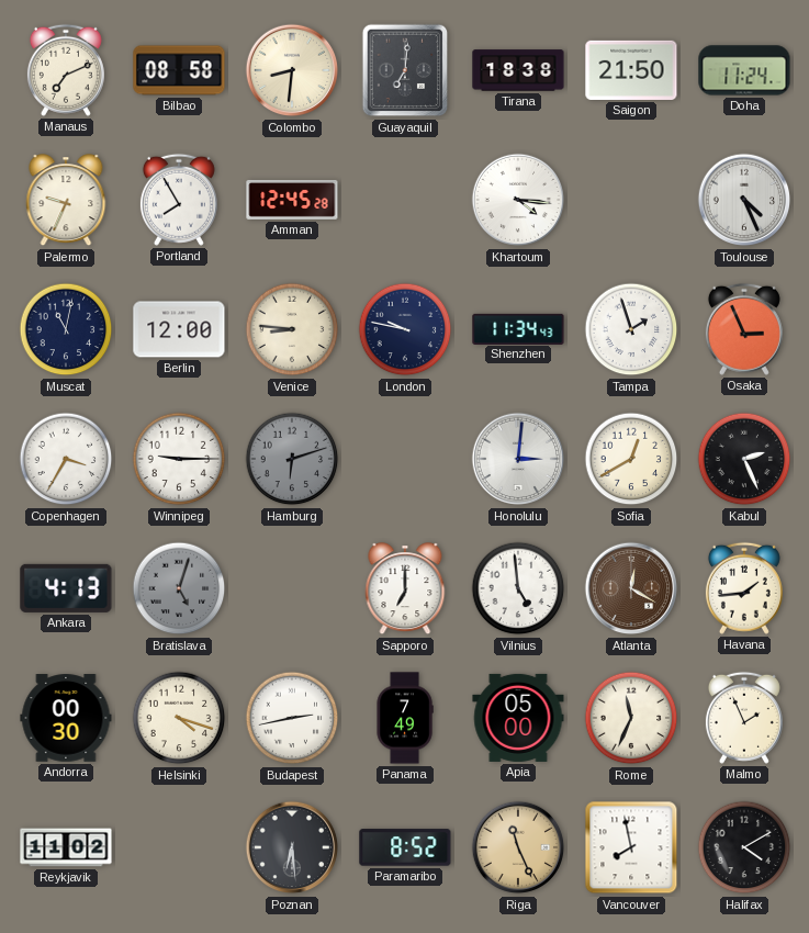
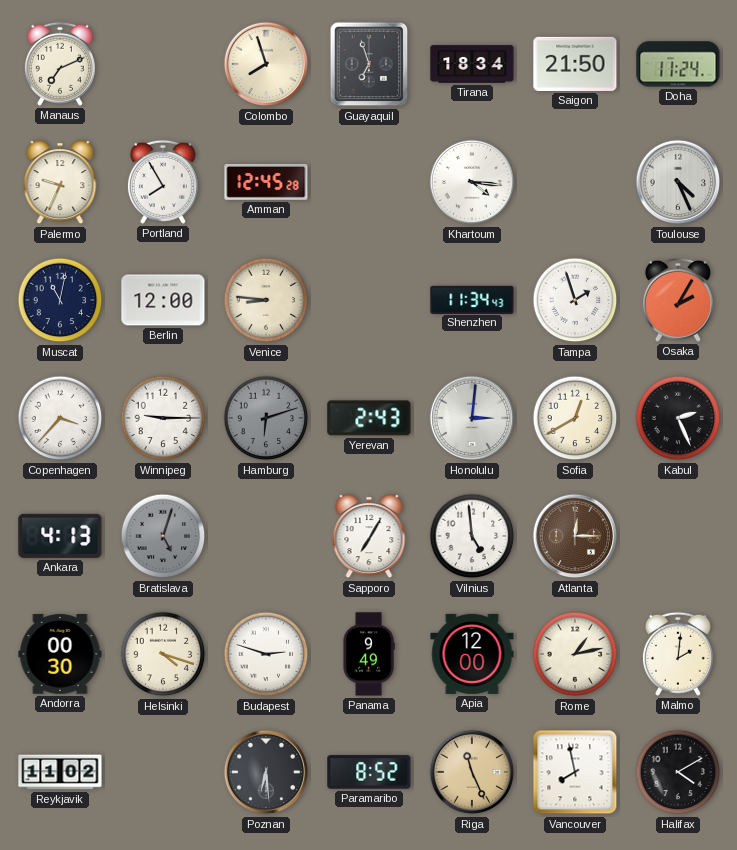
Bilbao: 08:58 -> none
Colombo: 8:31 -> 7:57
Guayaquil: 7:01 -> 6:57
Tirana: 18:38 -> 18:34
London: 9:47 -> none
Osaka: 2:56 -> 2:05
Copenhagen: 3:35 -> 3:37
Yerevan: none -> 2:43
Sapporo: 7:00 -> 7:05
Atlanta: 12:20 -> 12:15
Havana: 1:44 -> none
Budapest: 2:43 -> 2:48
Panama: 7:49 -> 9:49
Apia: 05:00 -> 12:00
Rome: 11:34 -> 1:13
Malmo: 1:56 -> 2:01
